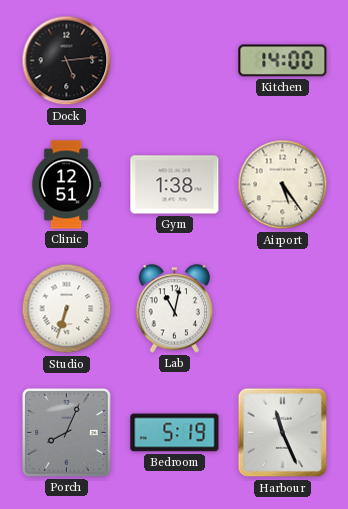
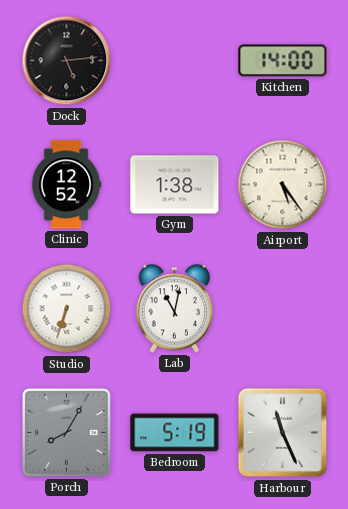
Clinic: 12:51 -> 12:52
Porch: 8:04 -> 8:05
